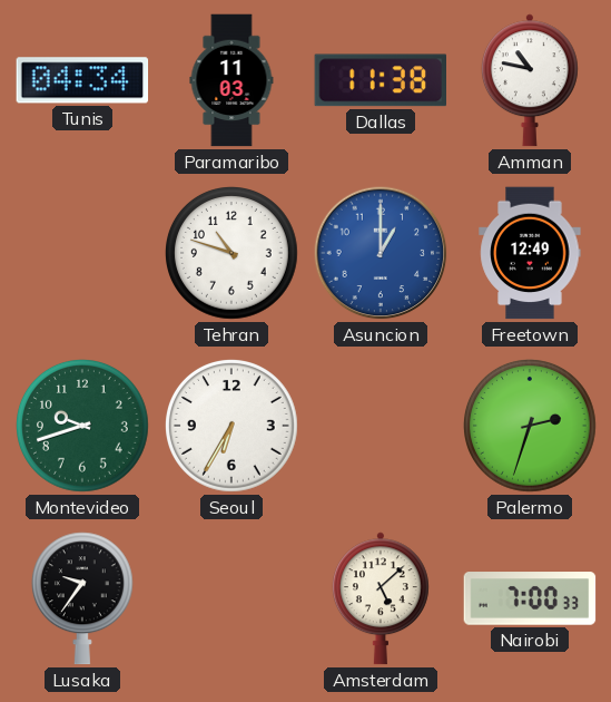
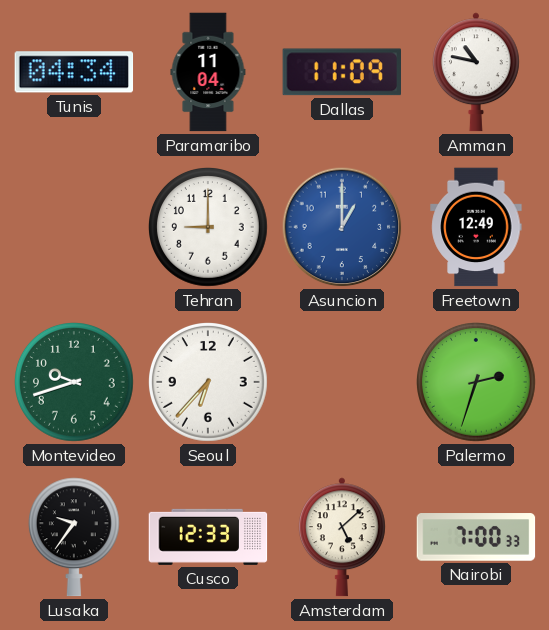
Paramaribo: 11:03 -> 11:04
Dallas: 11:38 -> 11:09
Tehran: 10:48 -> 9:00
Seoul: 6:35 -> 6:37
Cusco: none -> 12:33
